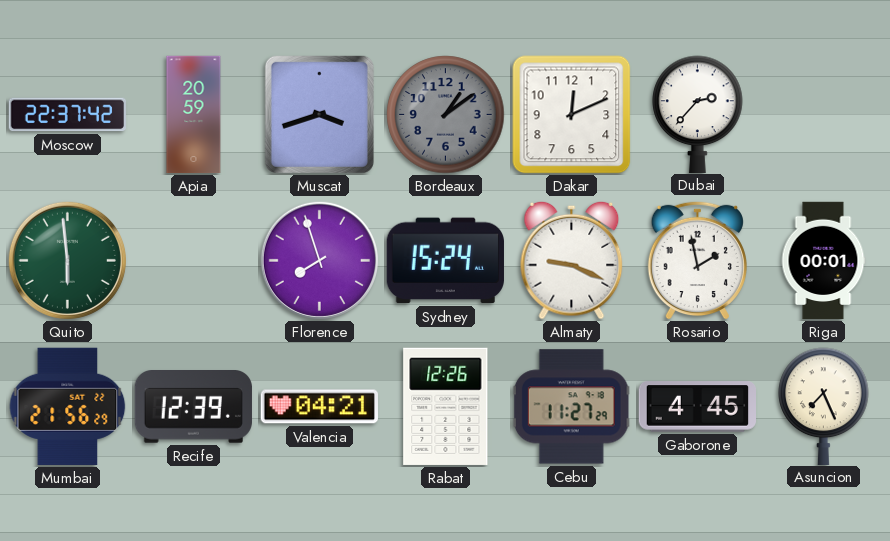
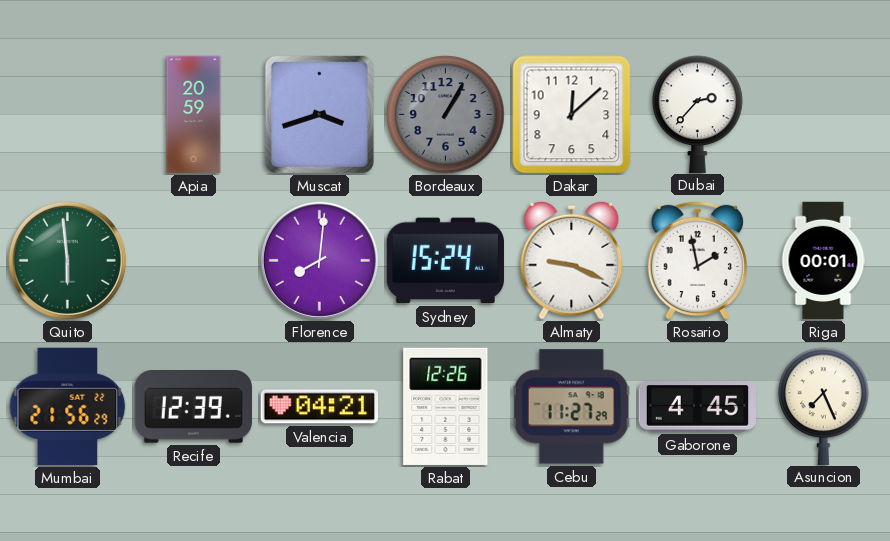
Moscow: 22:37 -> none
Bordeaux: 1:09 -> 1:05
Dakar: 12:11 -> 12:08
Florence: 7:57 -> 8:01
